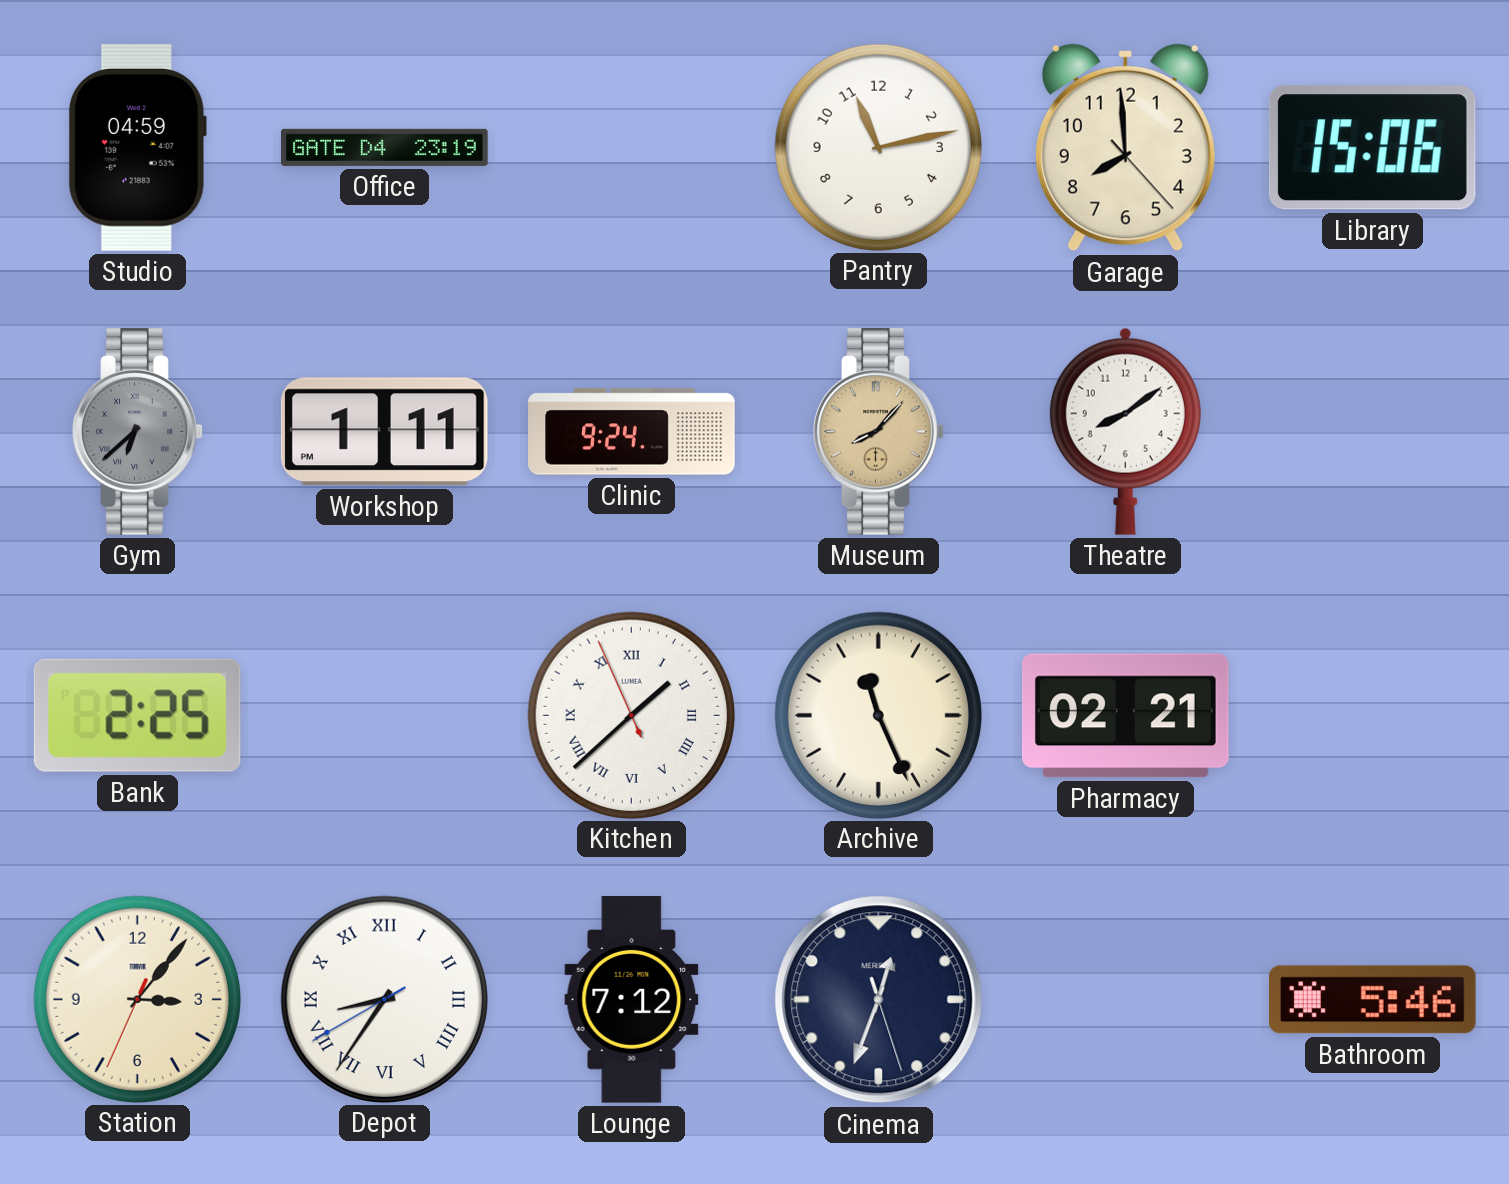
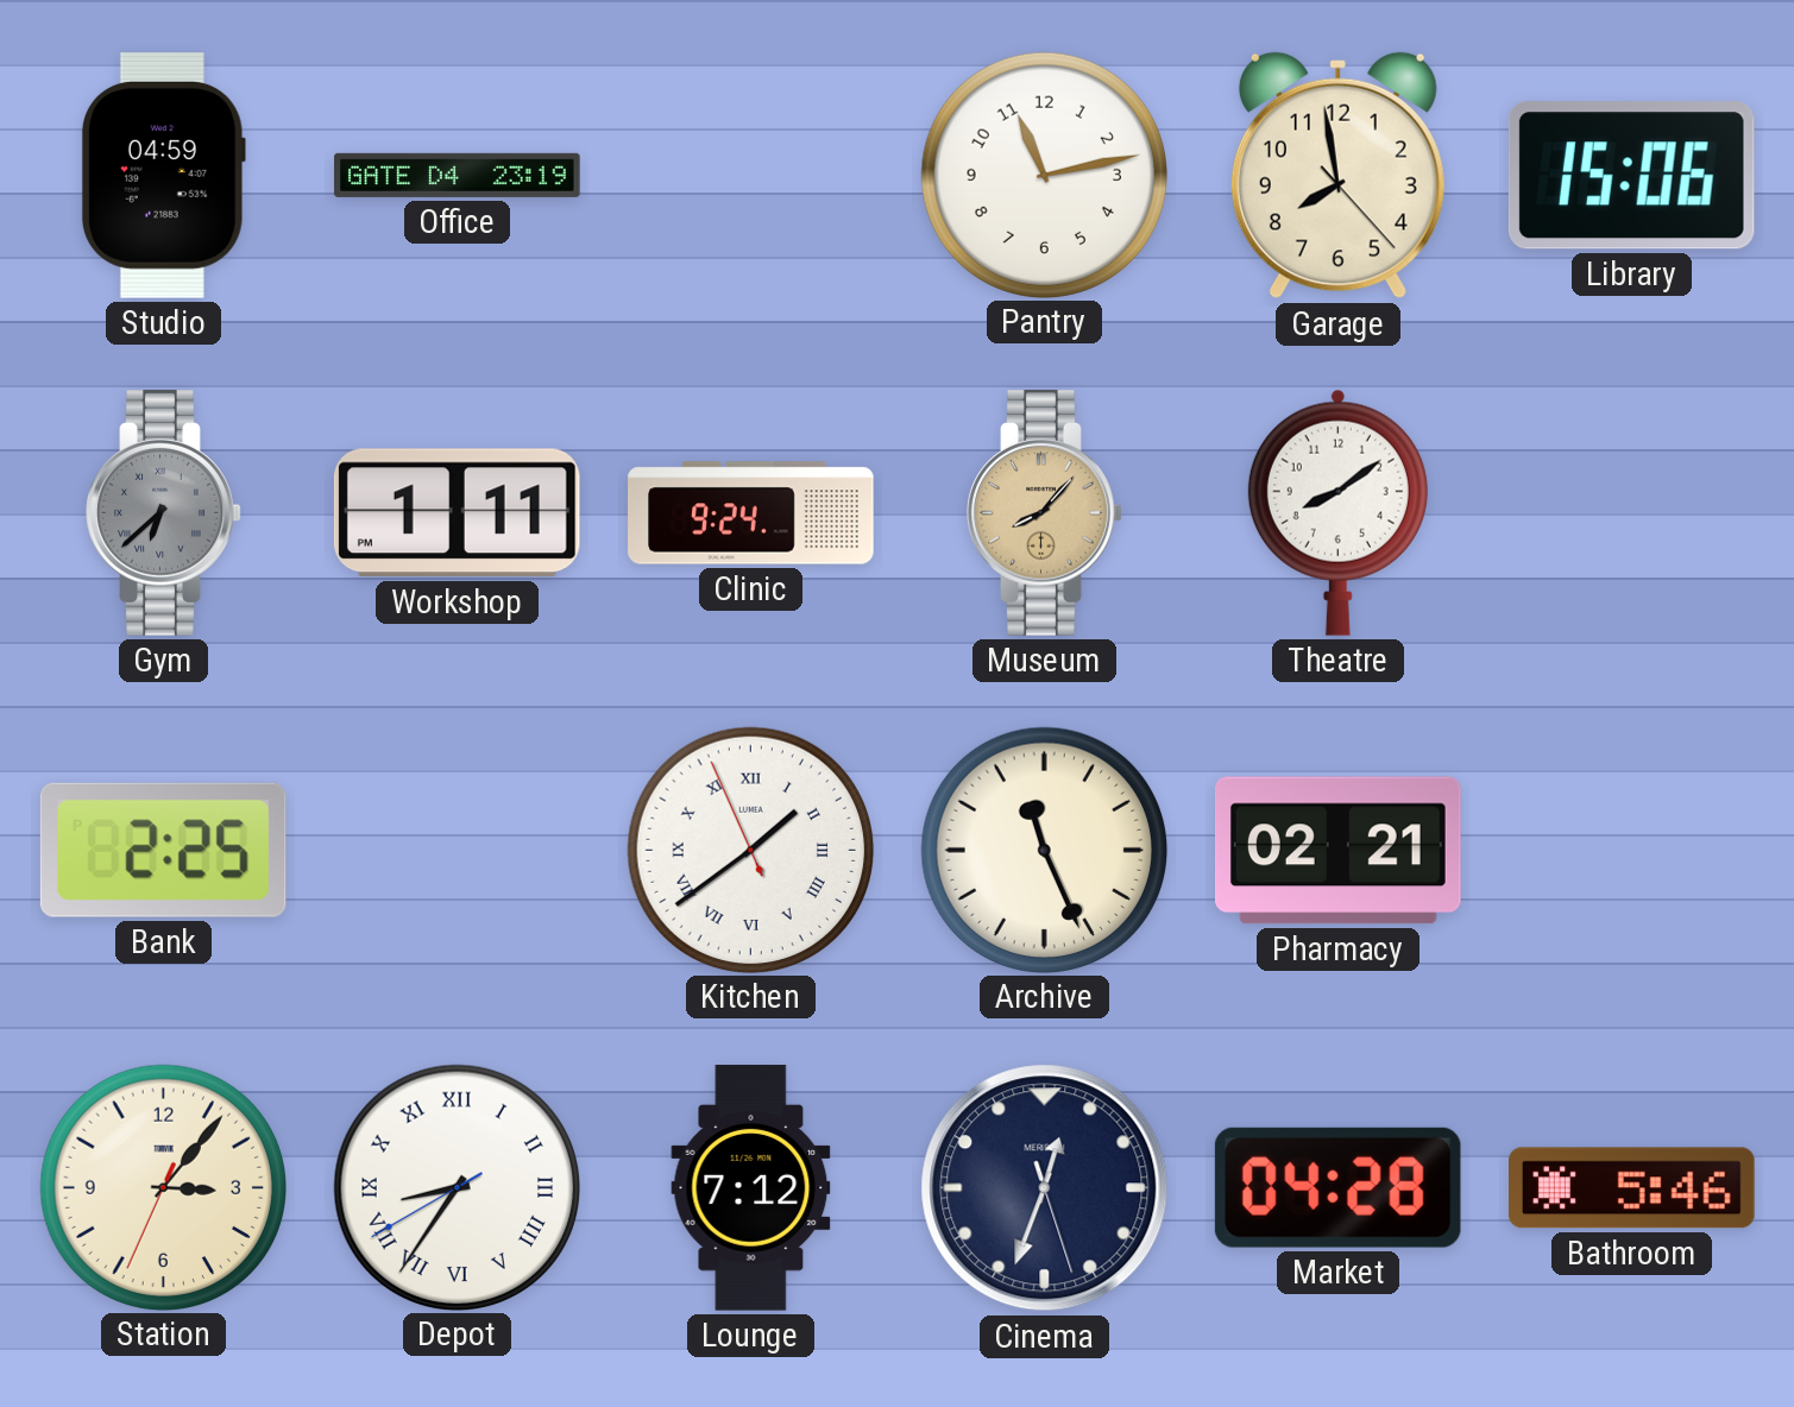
Garage: 7:59 -> 7:58
Kitchen: 1:37 -> 1:38
Market: none -> 04:28
